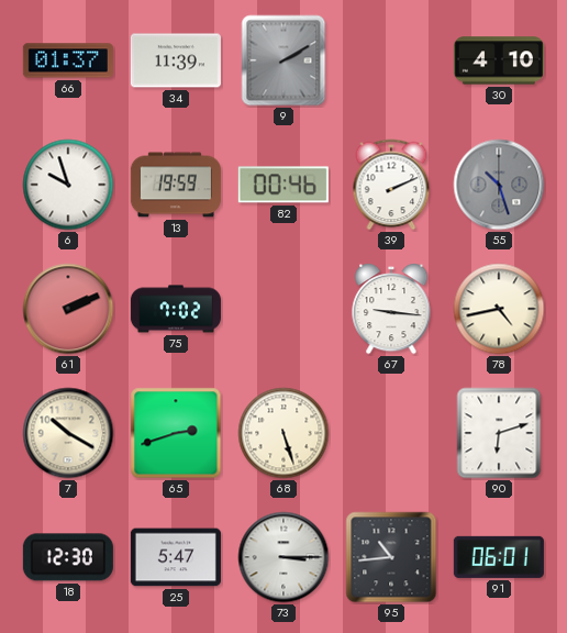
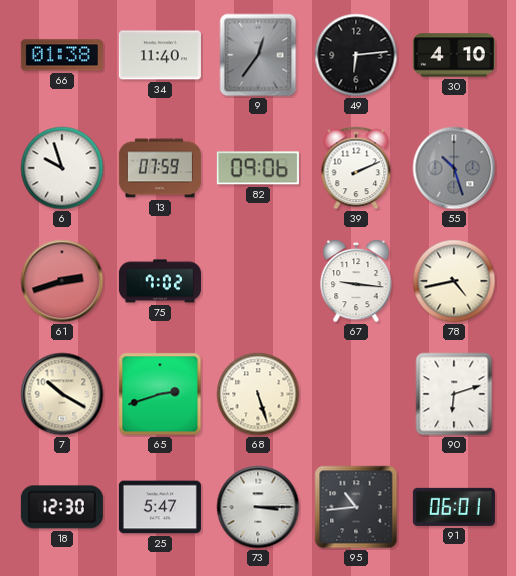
66: 01:37 -> 01:38
34: 11:39 -> 11:40
9: 2:10 -> 12:36
49: none -> 6:14
13: 19:59 -> 07:59
82: 00:46 -> 09:06
61: 2:11 -> 2:42
